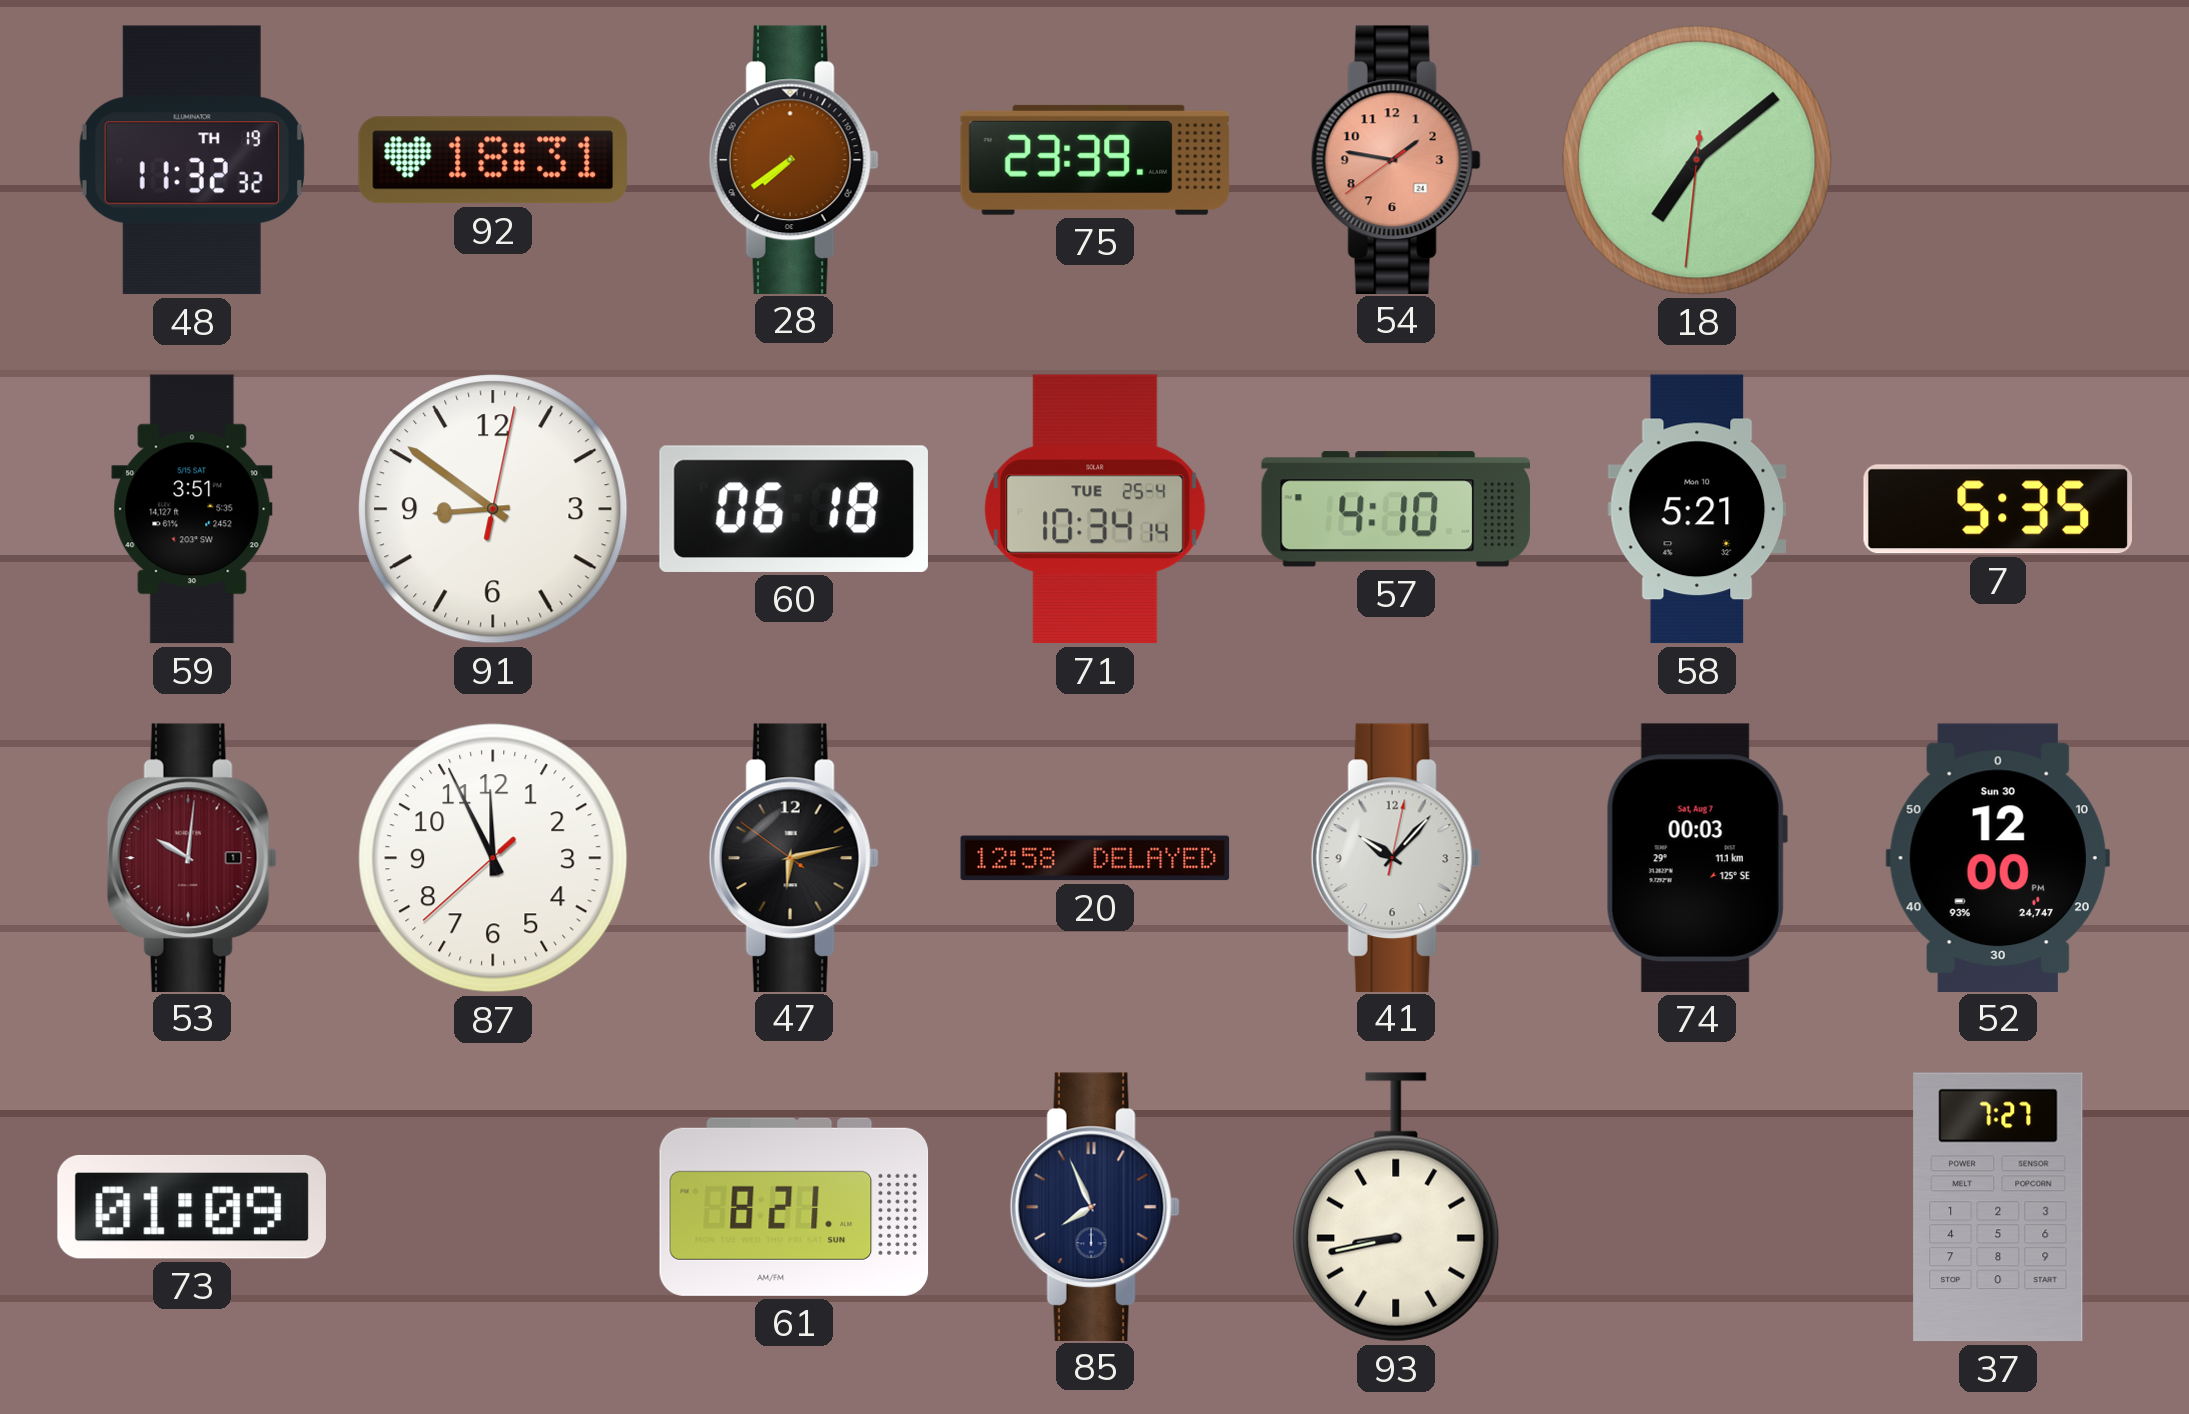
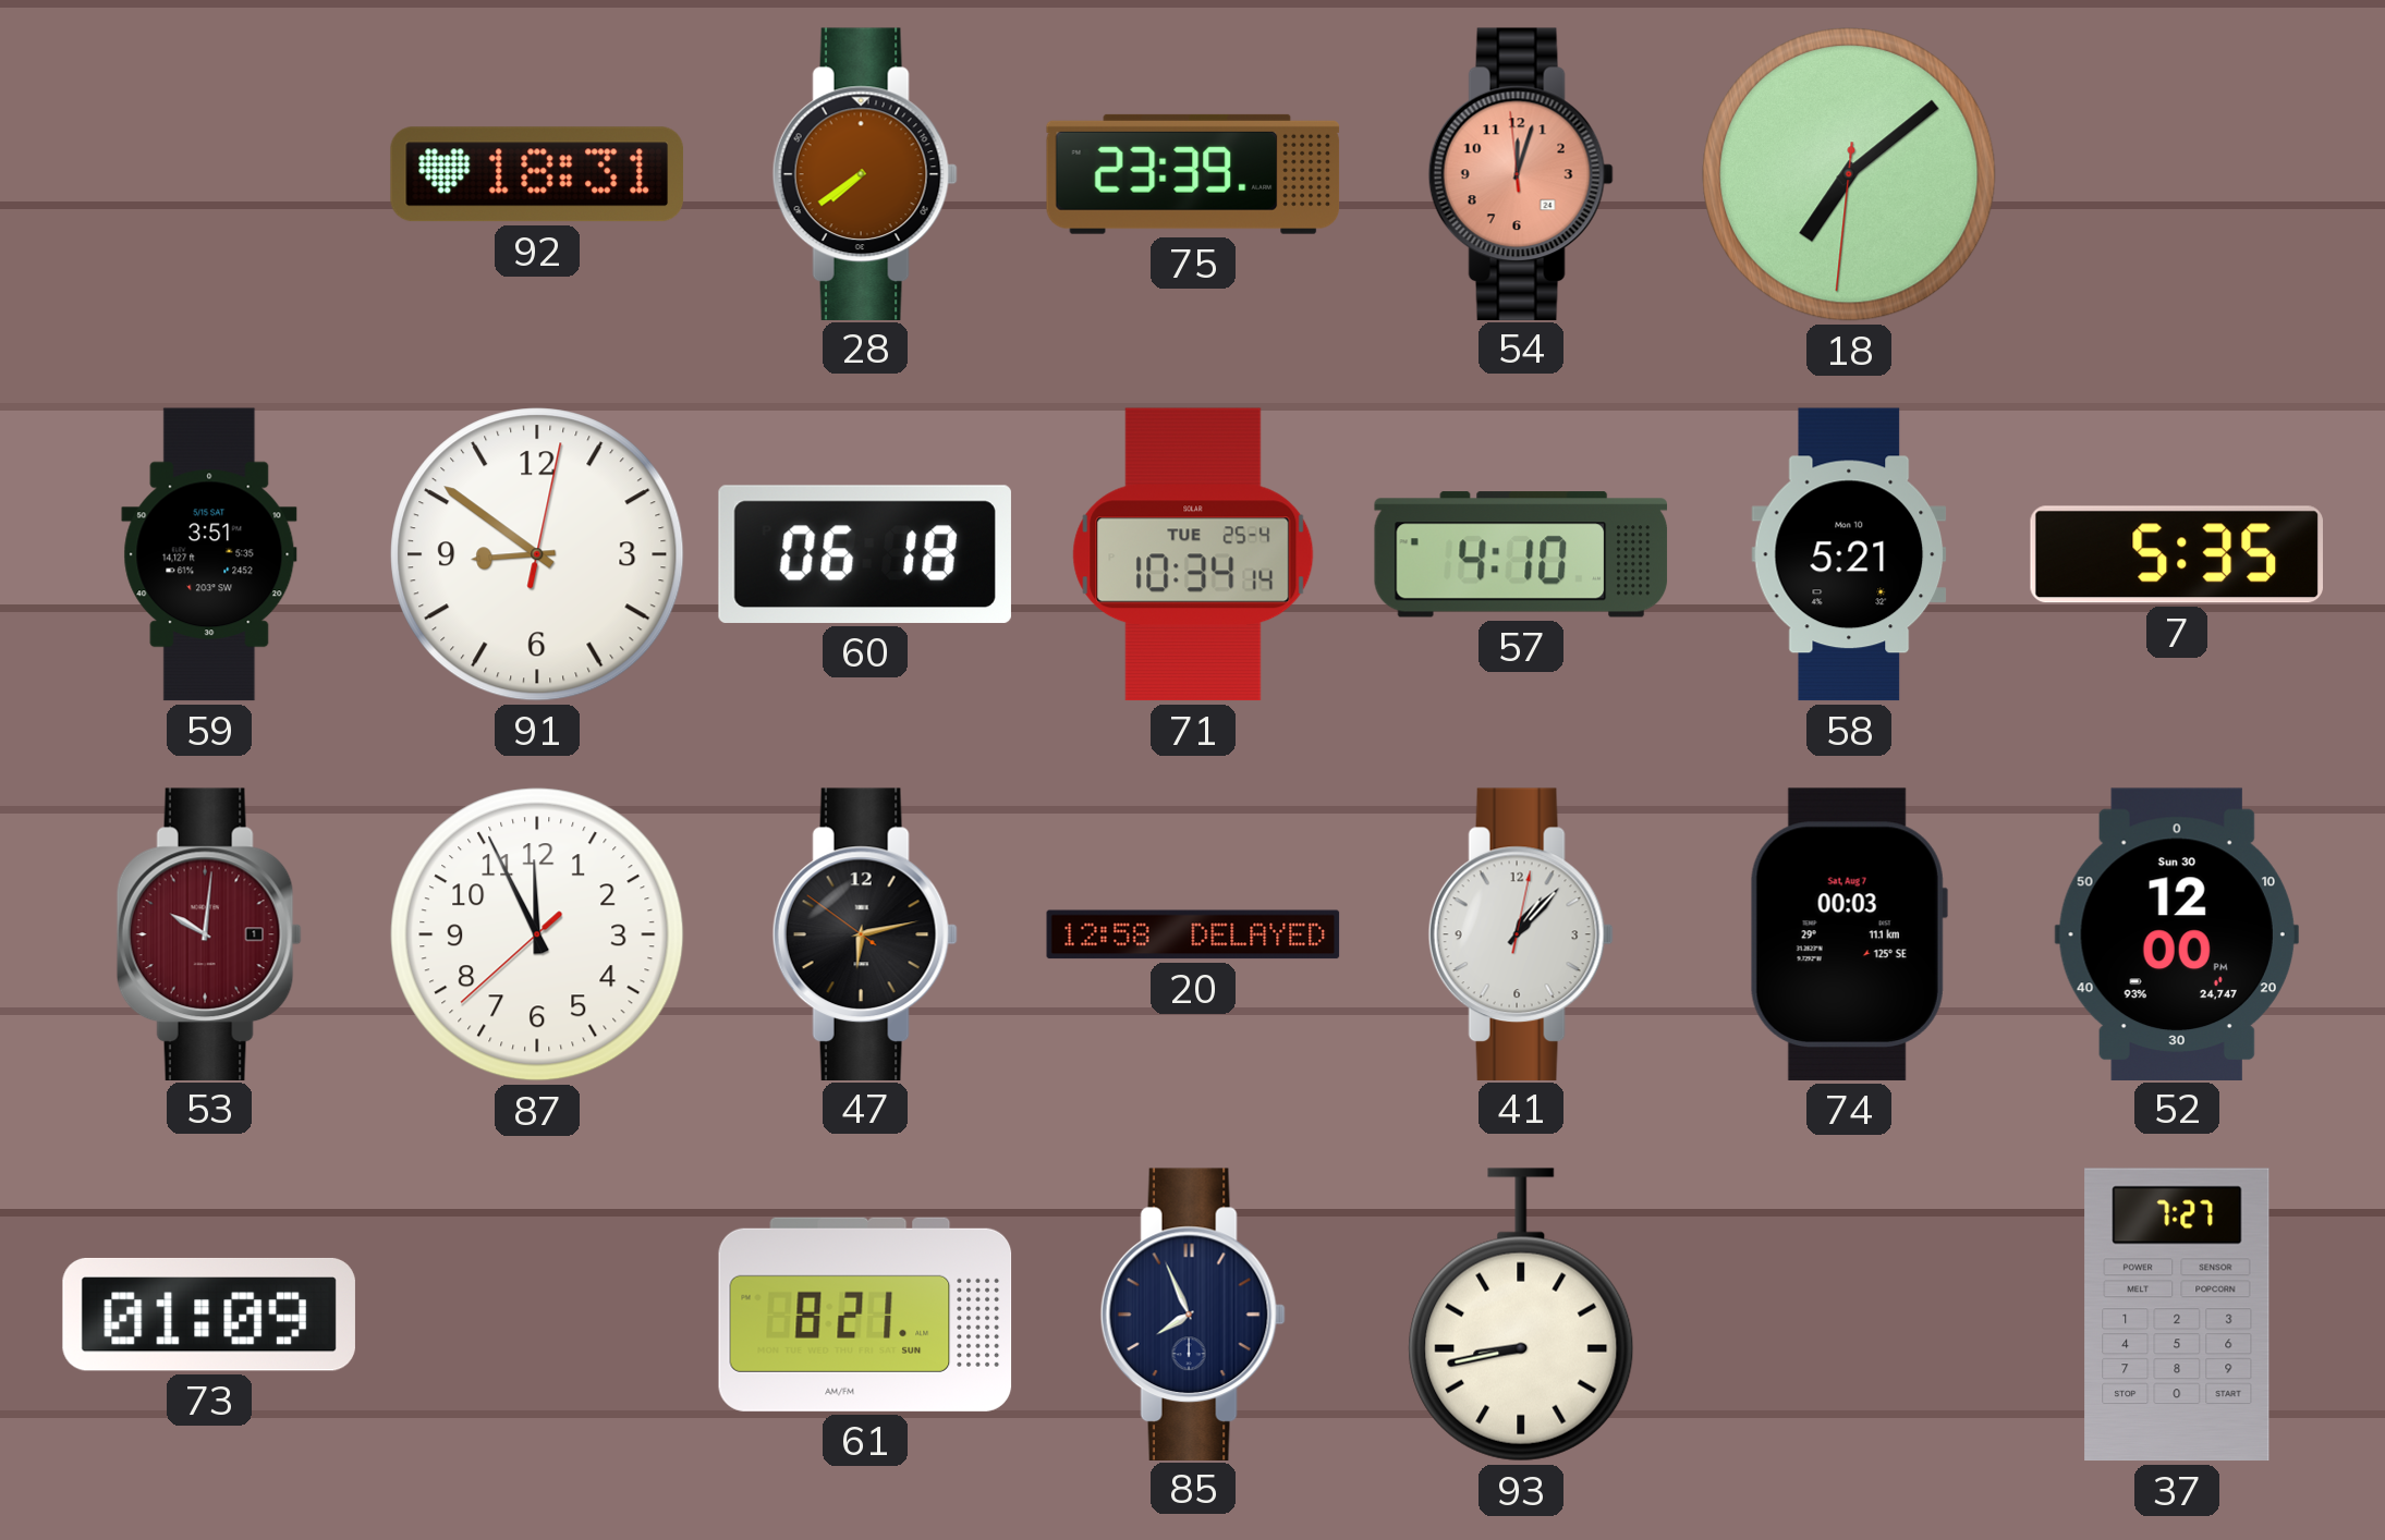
48: 11:32 -> none
54: 1:46 -> 12:02
41: 10:07 -> 1:07
